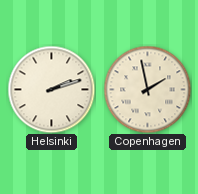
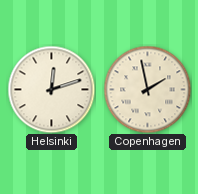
Helsinki: 2:12 -> 12:12
